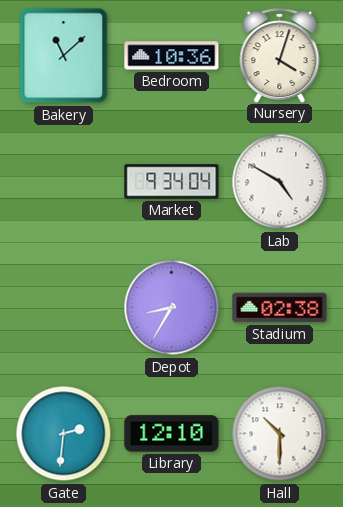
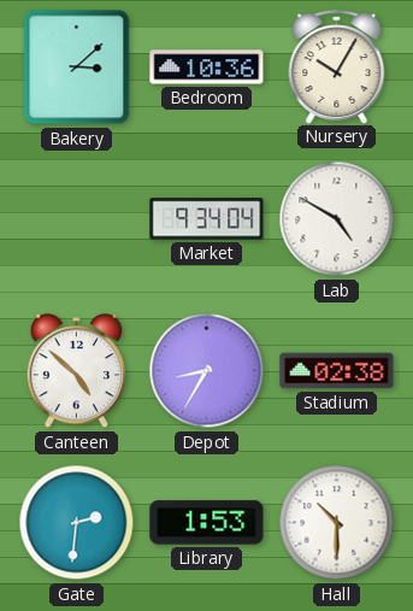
Bakery: 11:08 -> 3:08
Nursery: 4:03 -> 10:05
Canteen: none -> 4:52
Library: 12:10 -> 1:53
